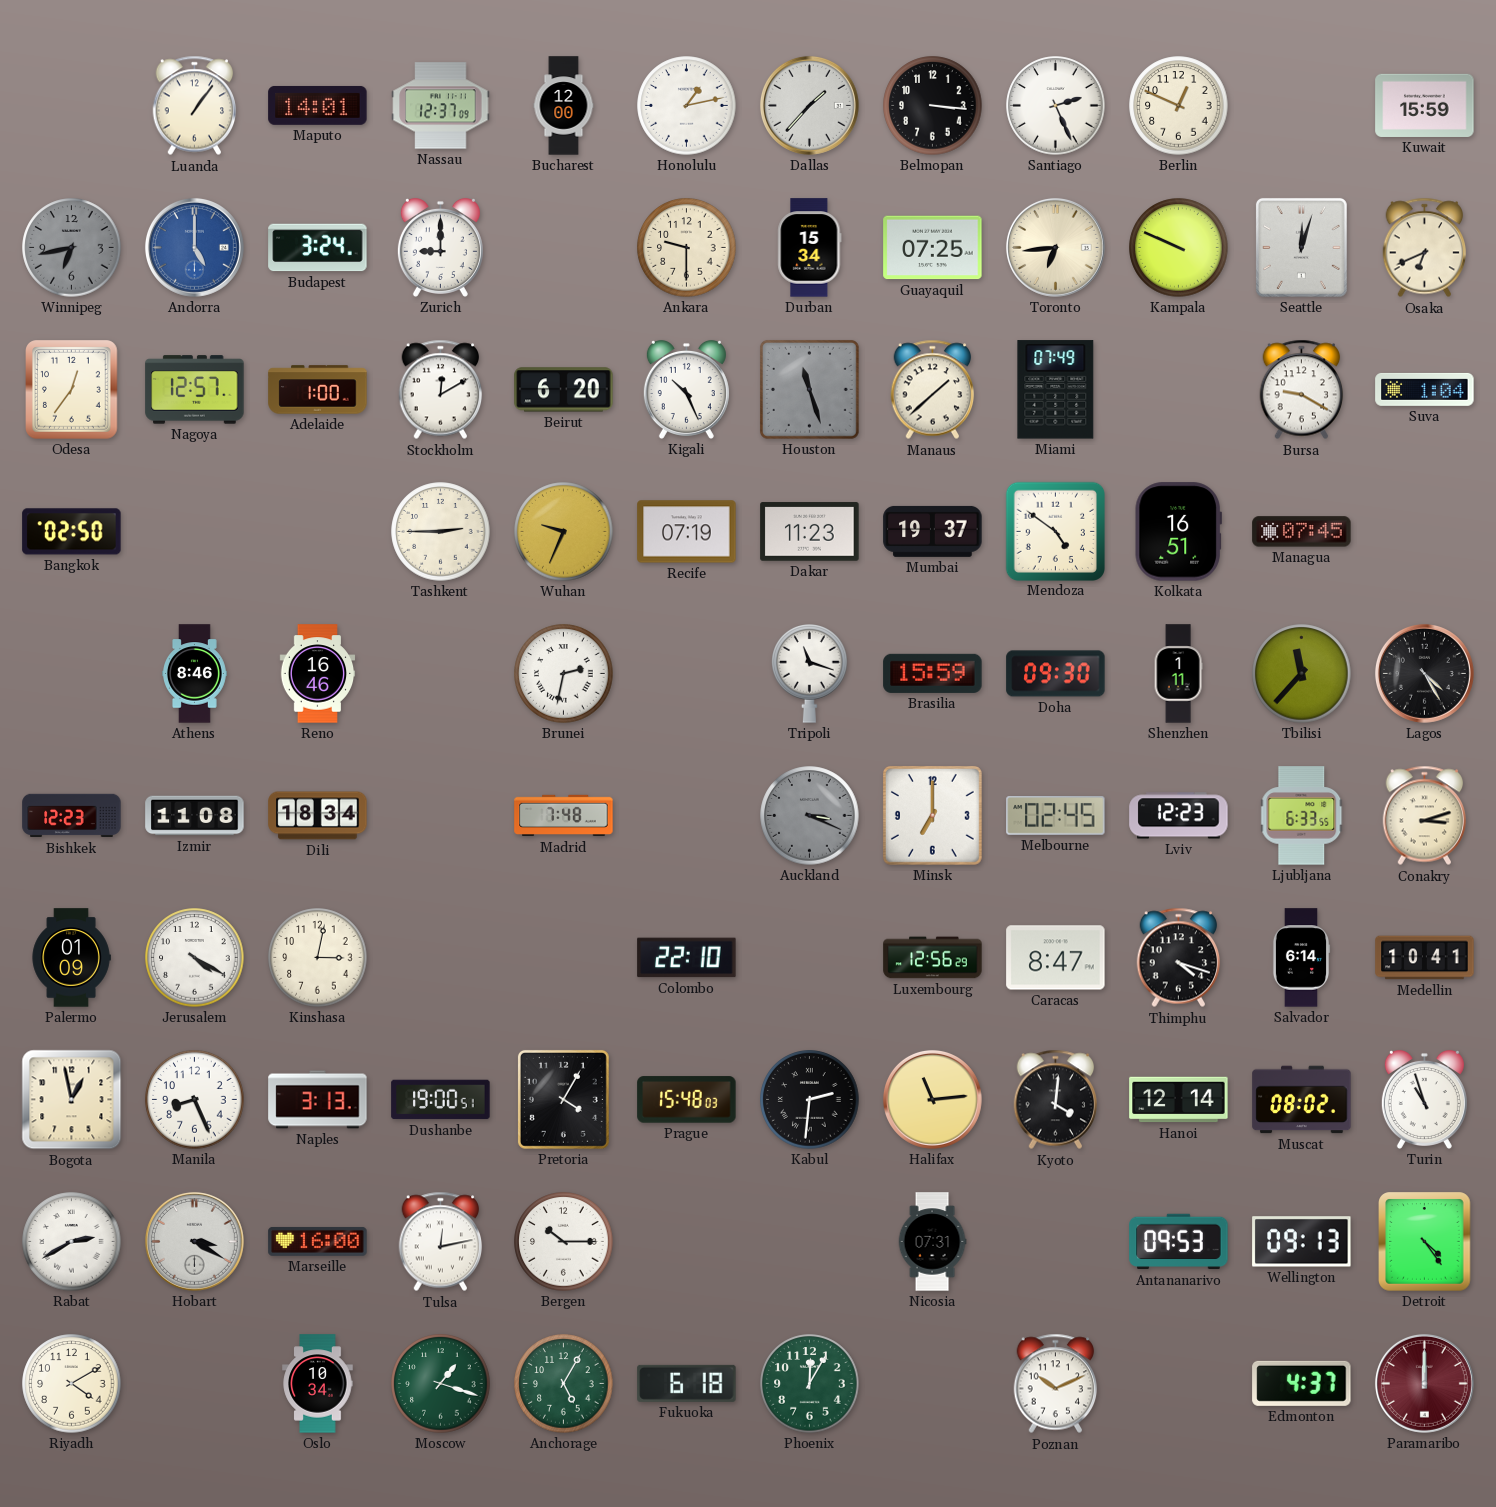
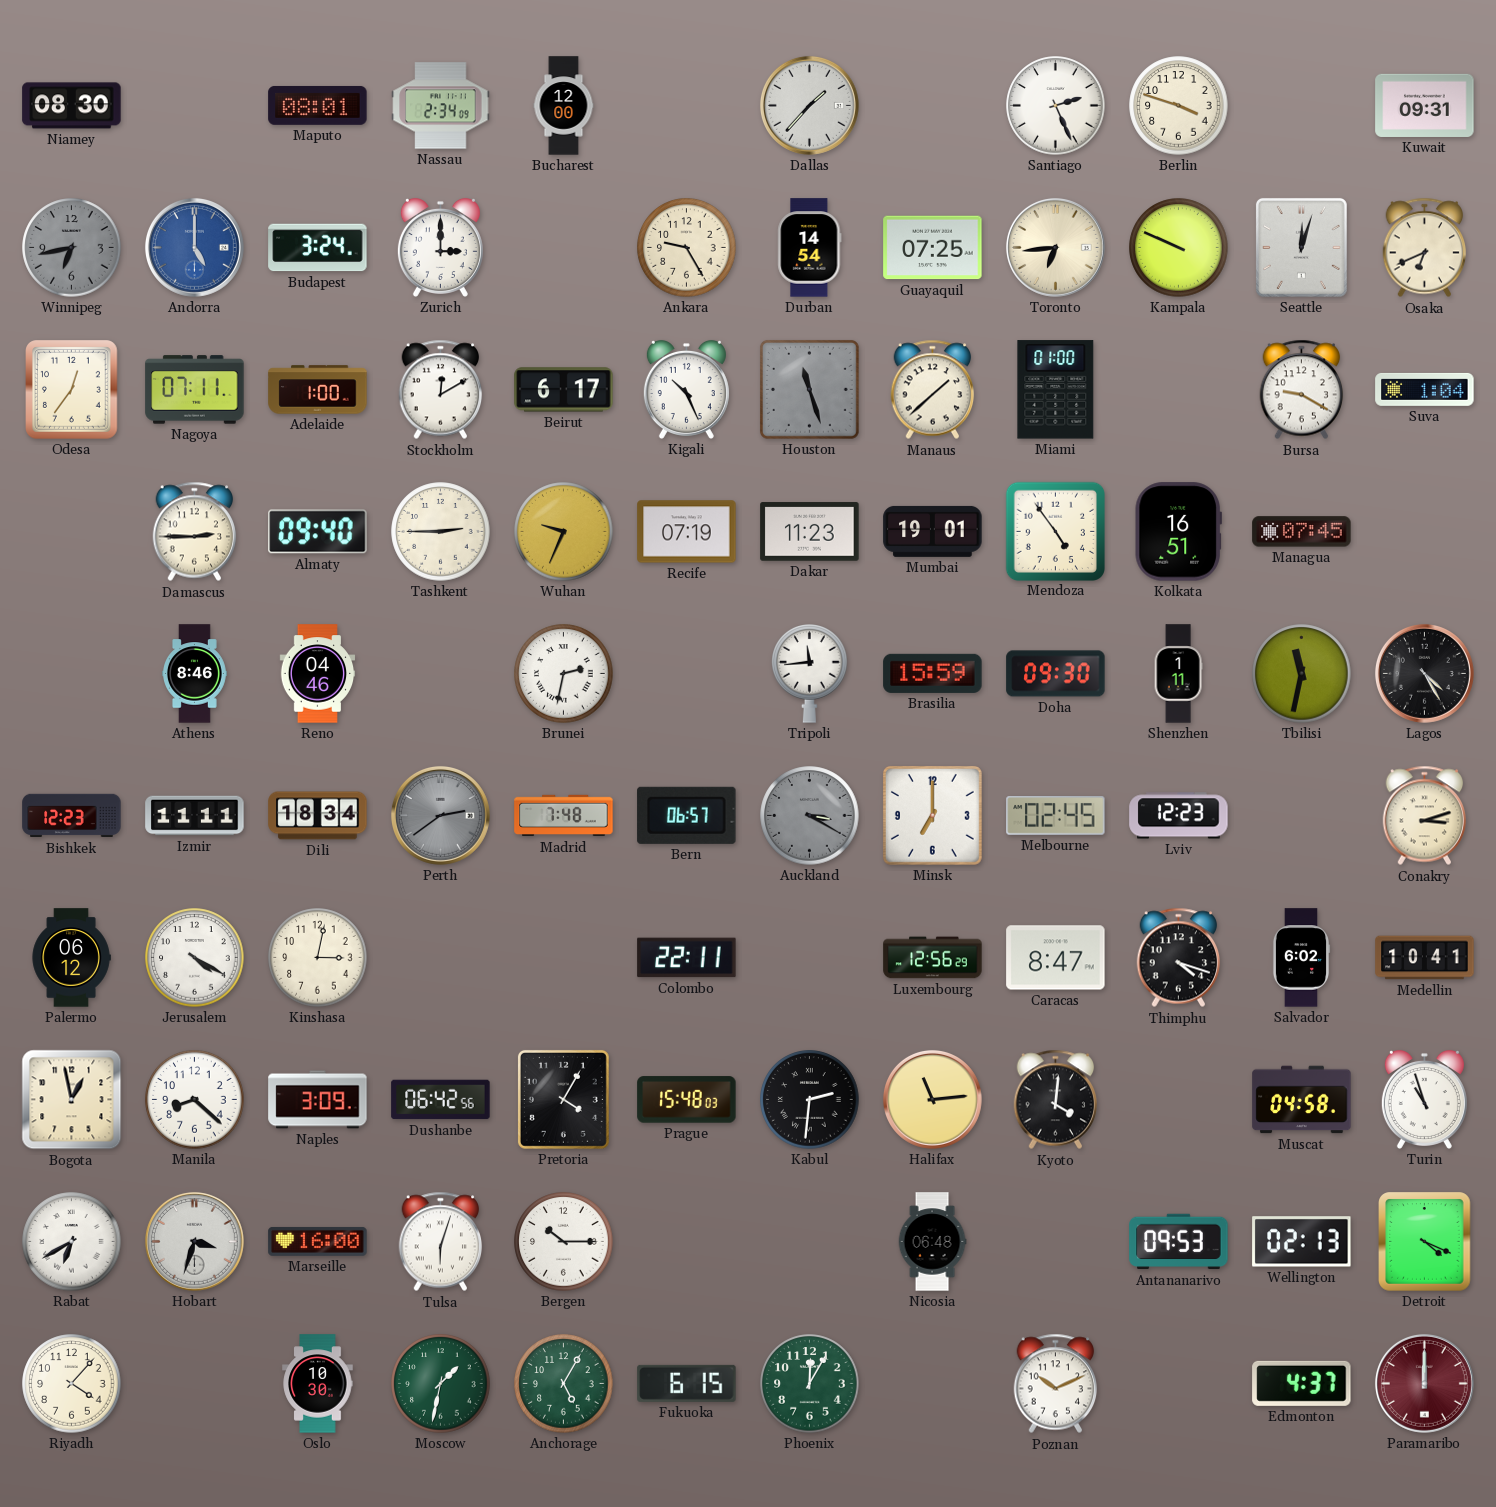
Niamey: none -> 08:30
Luanda: 1:06 -> none
Maputo: 14:01 -> 08:01
Nassau: 12:37 -> 2:34
Honolulu: 1:13 -> none
Belmopan: 3:16 -> none
Berlin: 12:49 -> 3:48
Kuwait: 15:59 -> 09:31
Zurich: 9:00 -> 3:00
Ankara: 9:30 -> 9:25
Durban: 15:34 -> 14:54
Nagoya: 12:57 -> 07:11
Beirut: 6:20 -> 6:17
Miami: 07:49 -> 01:00
Bangkok: 02:50 -> none
Damascus: none -> 2:45
Almaty: none -> 09:40
Mumbai: 19:37 -> 19:01
Mendoza: 4:51 -> 4:54
Reno: 16:46 -> 04:46
Tripoli: 11:18 -> 11:44
Tbilisi: 11:37 -> 11:32
Izmir: 11:08 -> 11:11
Perth: none -> 2:39
Bern: none -> 06:57
Auckland: 3:19 -> 3:20
Ljubljana: 6:33 -> none
Palermo: 01:09 -> 06:12
Colombo: 22:10 -> 22:11
Salvador: 6:14 -> 6:02
Manila: 8:26 -> 8:22
Naples: 3:13 -> 3:09
Dushanbe: 19:00 -> 06:42
Hanoi: 12:14 -> none
Muscat: 08:02 -> 04:58
Rabat: 2:40 -> 6:40
Hobart: 3:20 -> 3:33
Tulsa: 12:13 -> 6:03
Nicosia: 07:31 -> 06:48
Wellington: 09:13 -> 02:13
Detroit: 4:24 -> 4:19
Riyadh: 4:10 -> 4:07
Oslo: 10:34 -> 10:30
Moscow: 1:18 -> 1:32
Fukuoka: 6:18 -> 6:15
